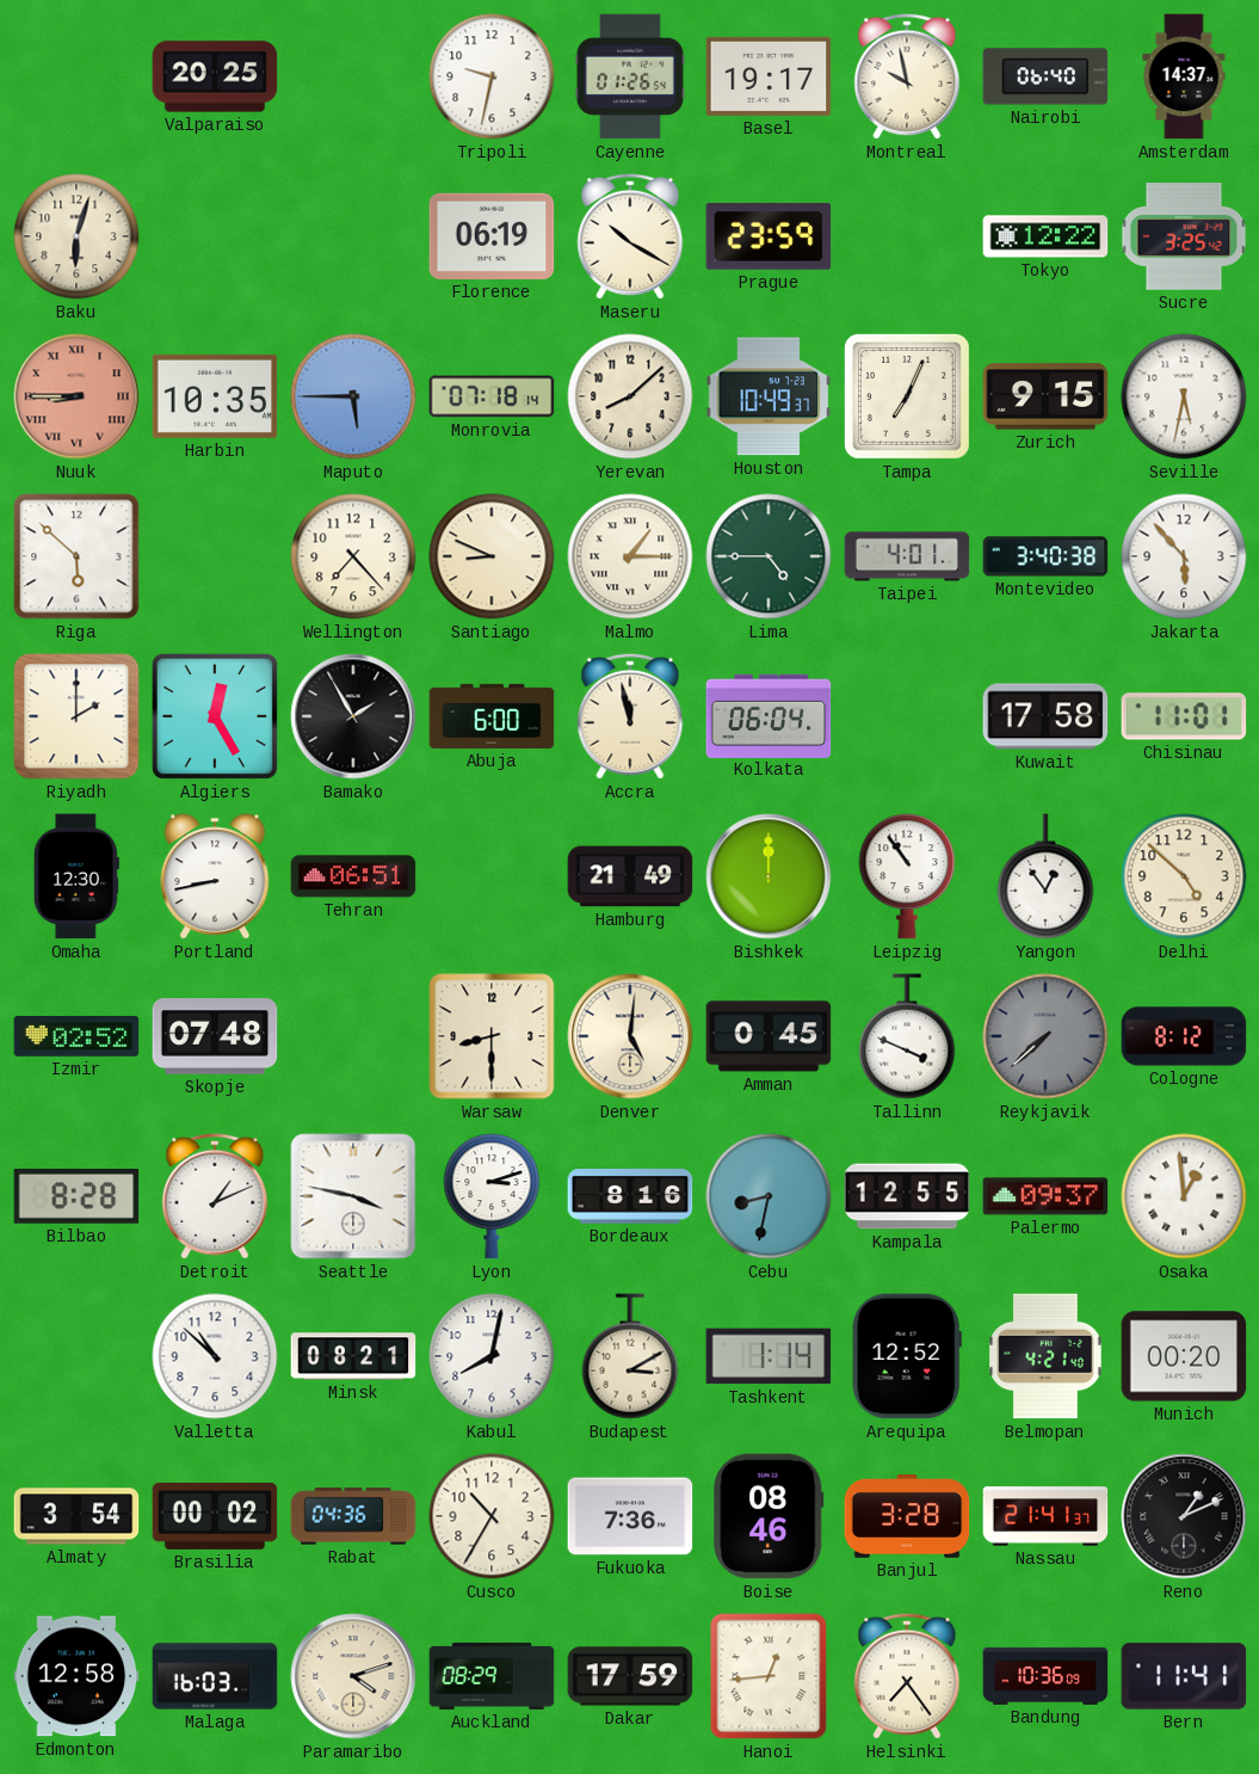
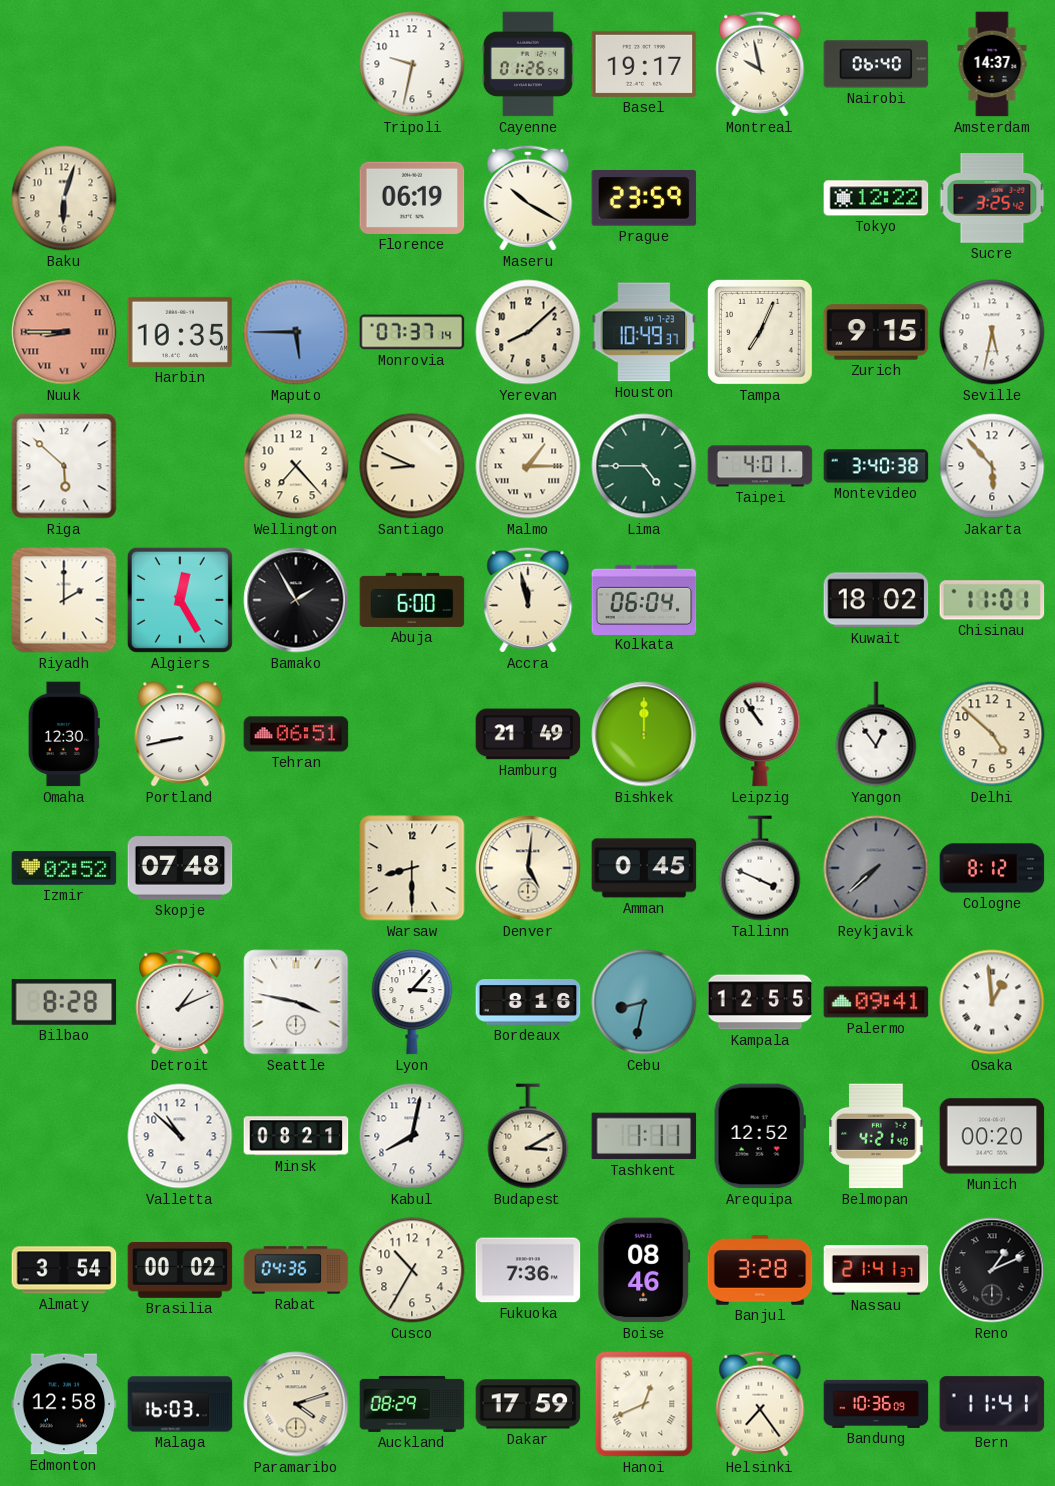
Valparaiso: 20:25 -> none
Monrovia: 07:18 -> 07:37
Kuwait: 17:58 -> 18:02
Lyon: 3:12 -> 3:07
Palermo: 09:37 -> 09:41
Tashkent: 1:14 -> 1:11
Hanoi: 12:44 -> 12:41
